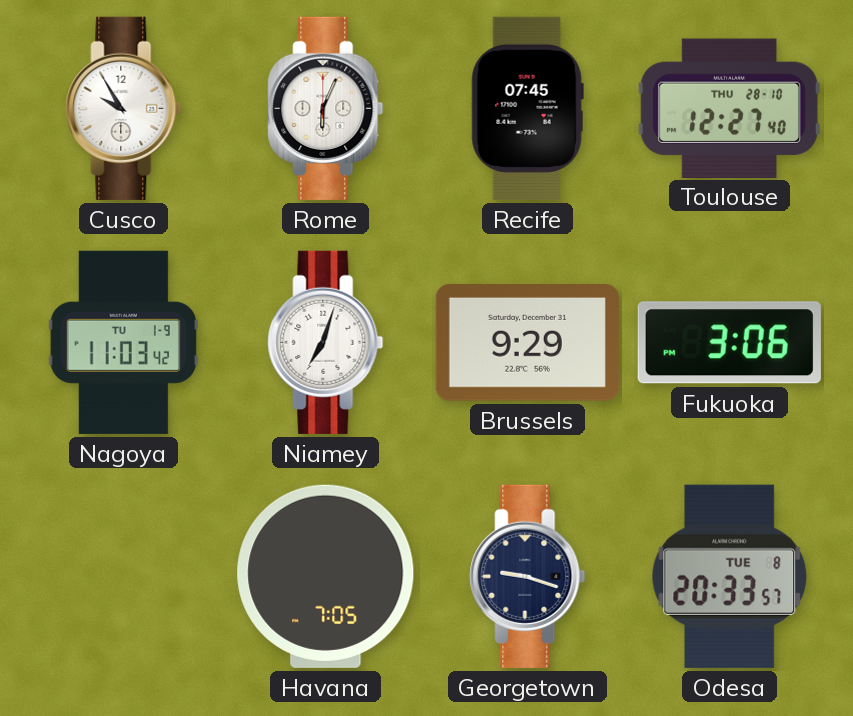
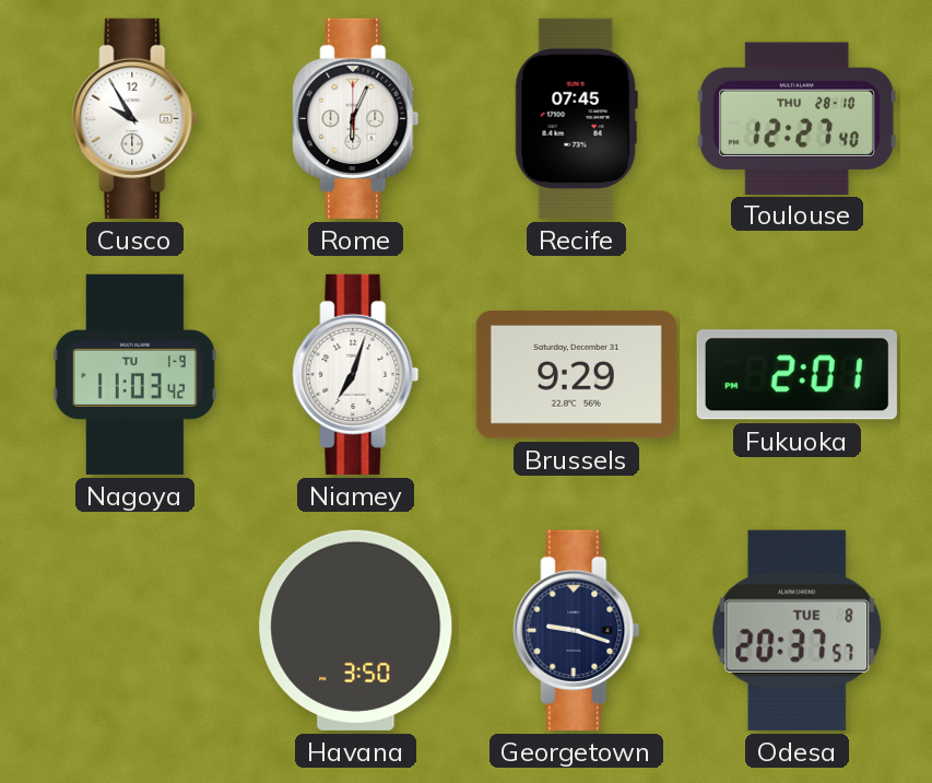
Fukuoka: 3:06 -> 2:01
Havana: 7:05 -> 3:50
Odesa: 20:33 -> 20:37
